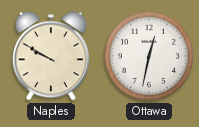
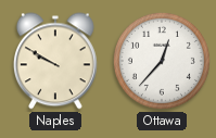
Ottawa: 12:32 -> 12:37
